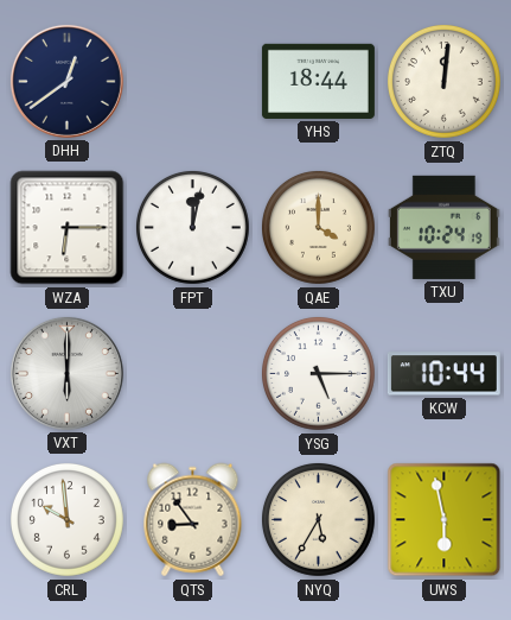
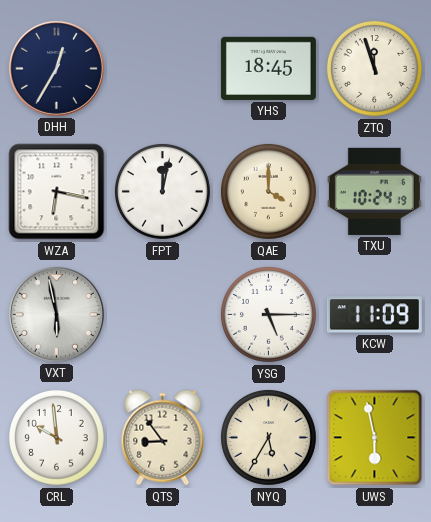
DHH: 12:39 -> 12:35
YHS: 18:44 -> 18:45
ZTQ: 12:01 -> 11:57
WZA: 6:15 -> 6:17
VXT: 6:00 -> 5:58
KCW: 10:44 -> 11:09
